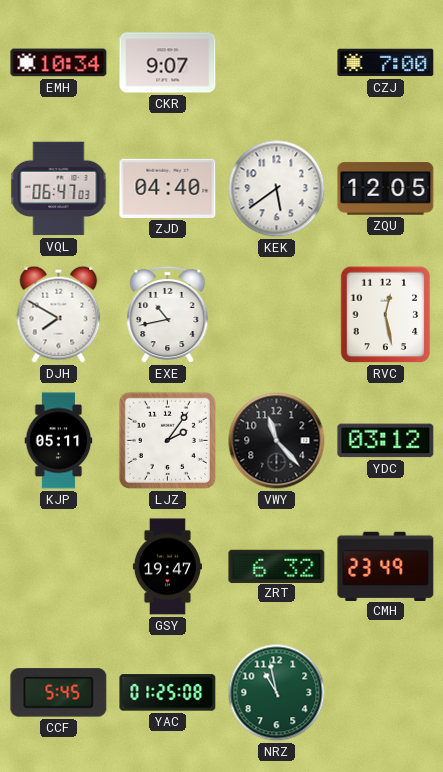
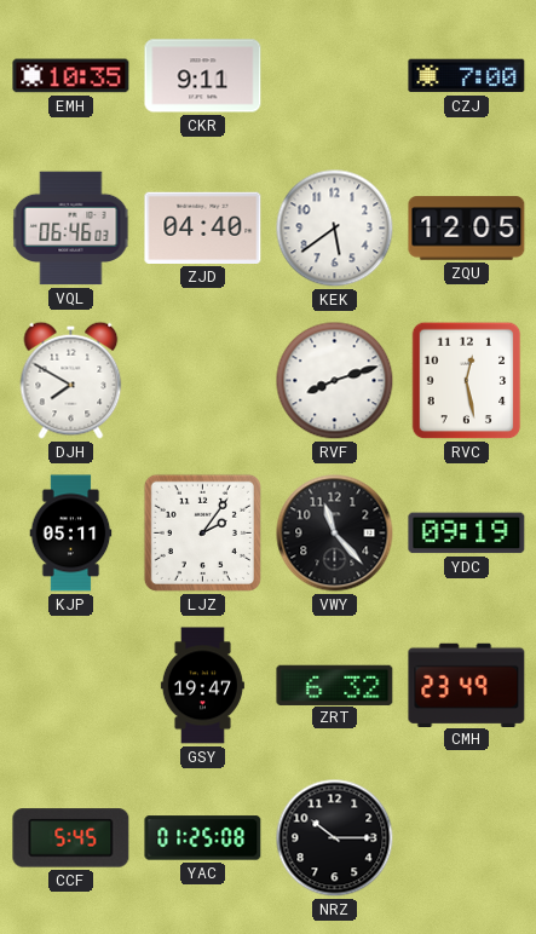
EMH: 10:34 -> 10:35
CKR: 9:07 -> 9:11
VQL: 06:47 -> 06:46
EXE: 10:43 -> none
RVF: none -> 8:12
YDC: 03:12 -> 09:19
NRZ: 10:58 -> 10:15
NRZ dial: green -> black
